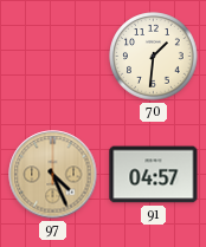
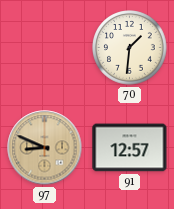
97: 4:26 -> 8:49
91: 04:57 -> 12:57
